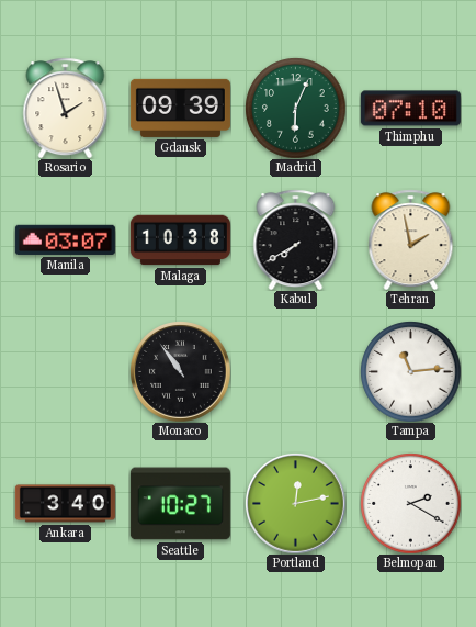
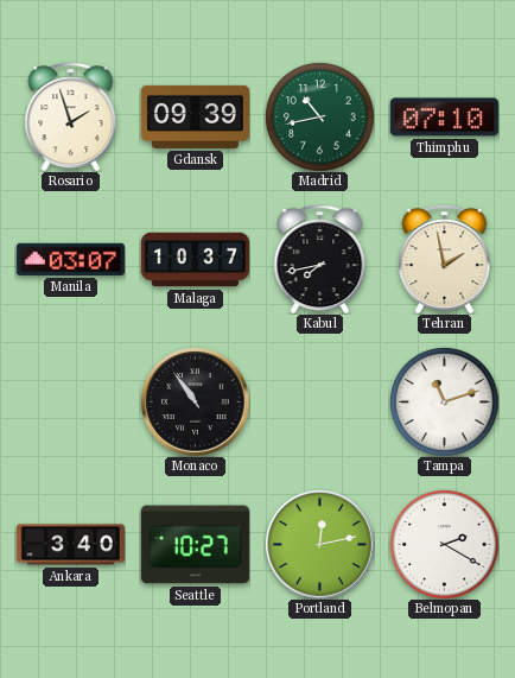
Madrid: 6:04 -> 10:43
Malaga: 10:38 -> 10:37
Kabul: 7:40 -> 7:43
Tampa: 11:14 -> 11:12
